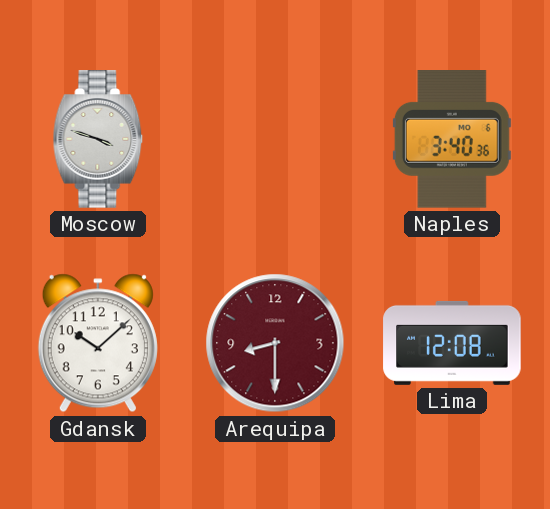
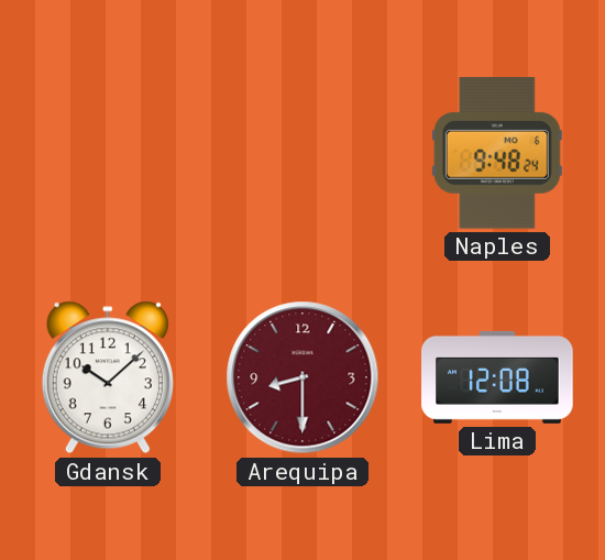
Moscow: 3:48 -> none
Naples: 3:40 -> 9:48
